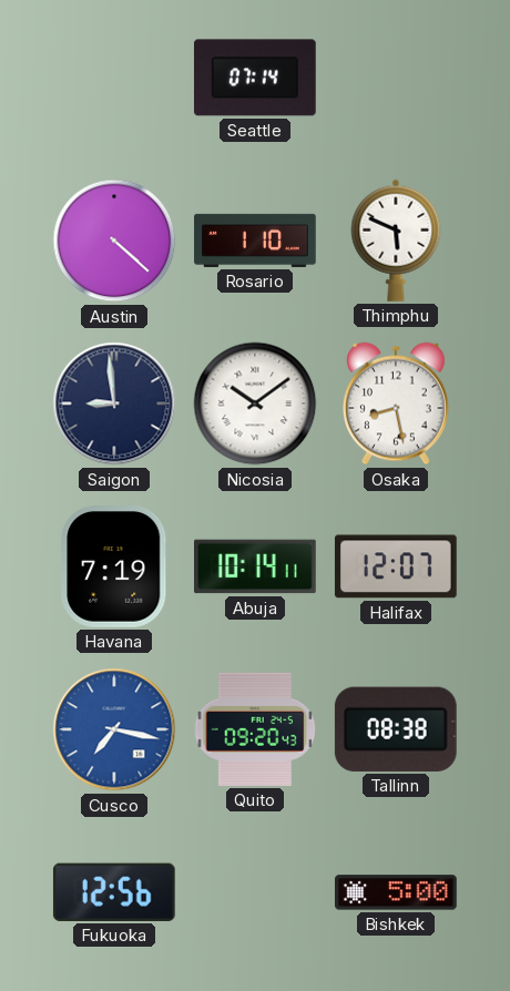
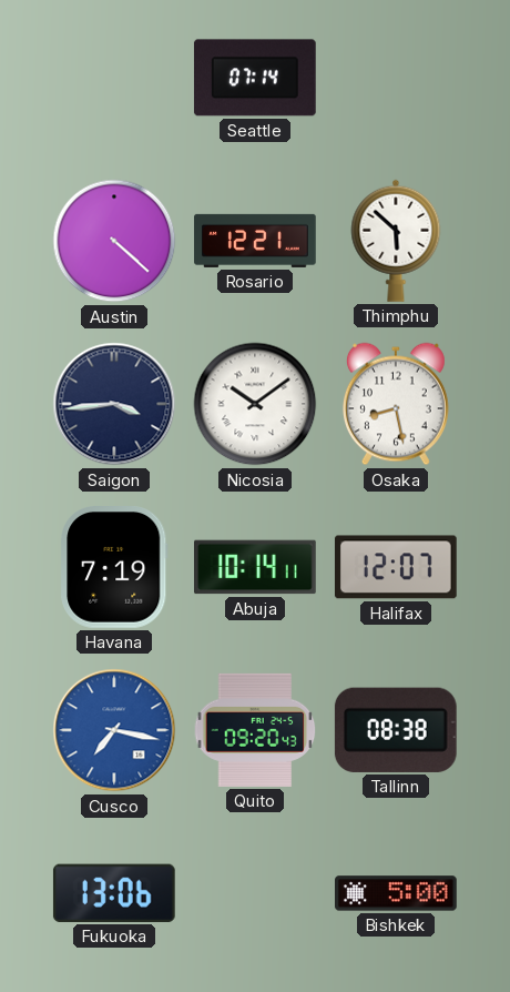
Rosario: 1:10 -> 12:21
Thimphu: 5:49 -> 5:52
Saigon: 8:59 -> 3:44
Fukuoka: 12:56 -> 13:06
